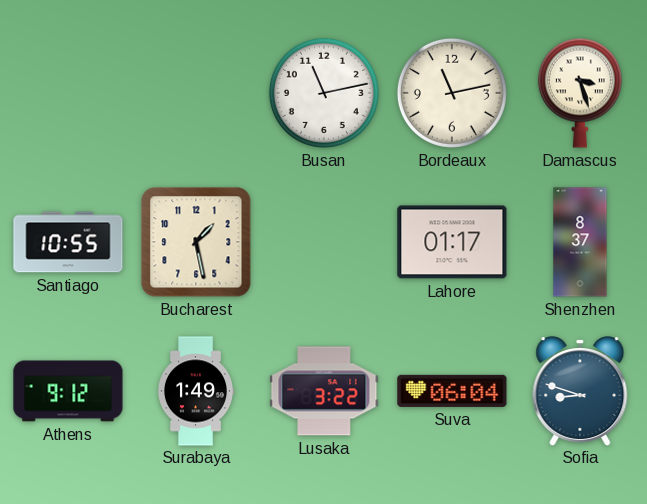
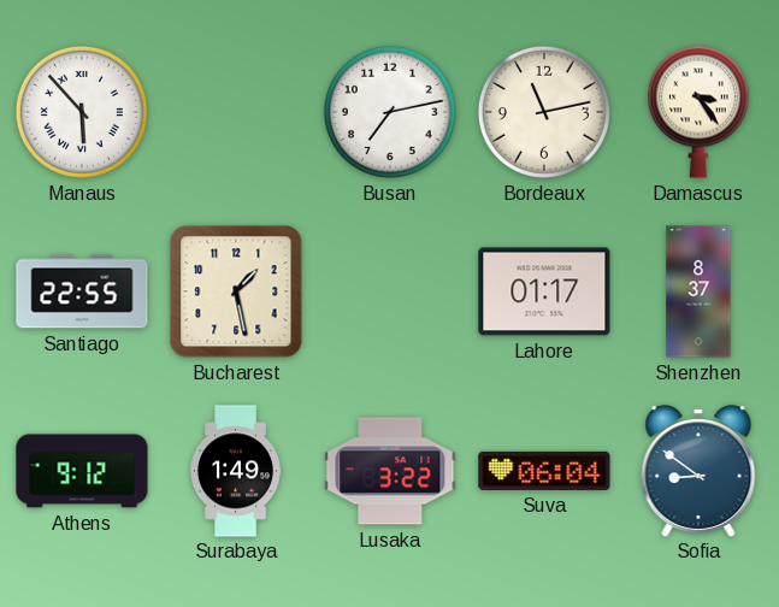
Manaus: none -> 5:53
Busan: 11:13 -> 7:13
Damascus: 3:27 -> 3:24
Santiago: 10:55 -> 22:55
Sofia: 8:48 -> 8:51
